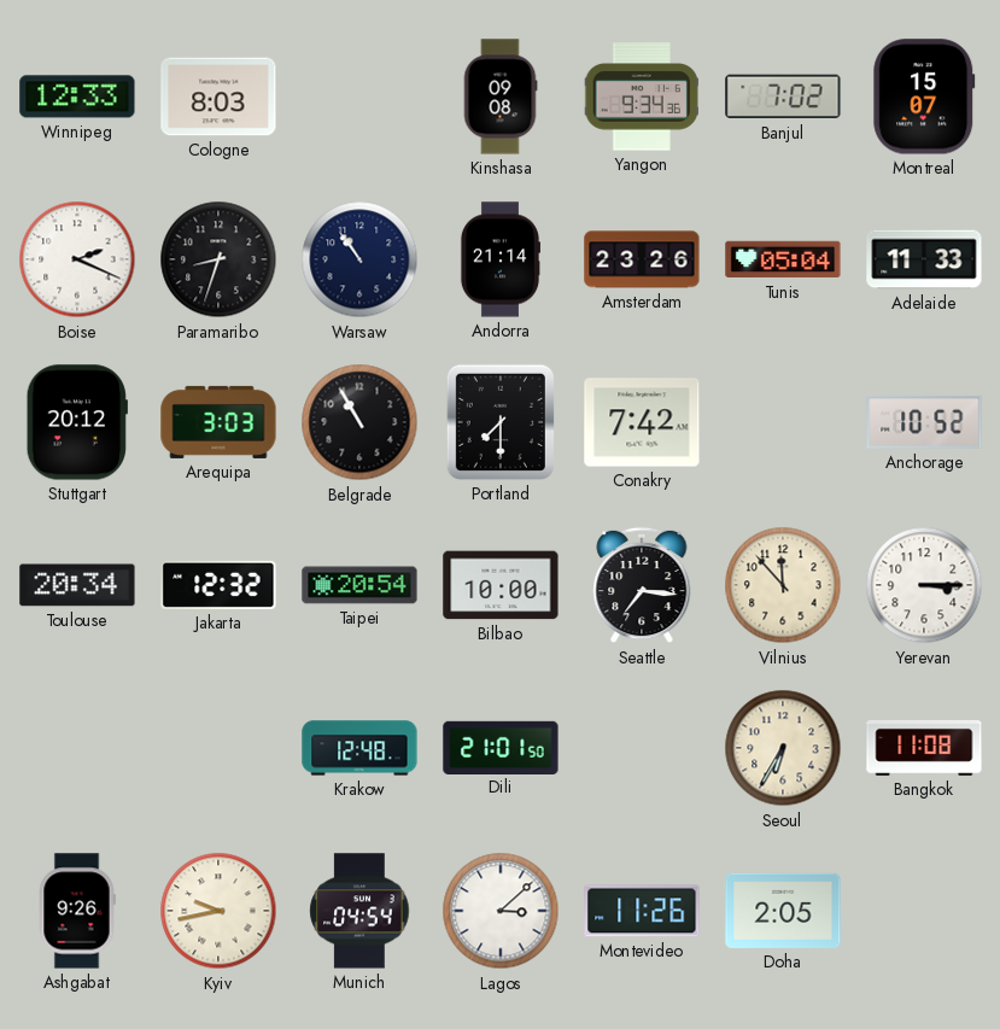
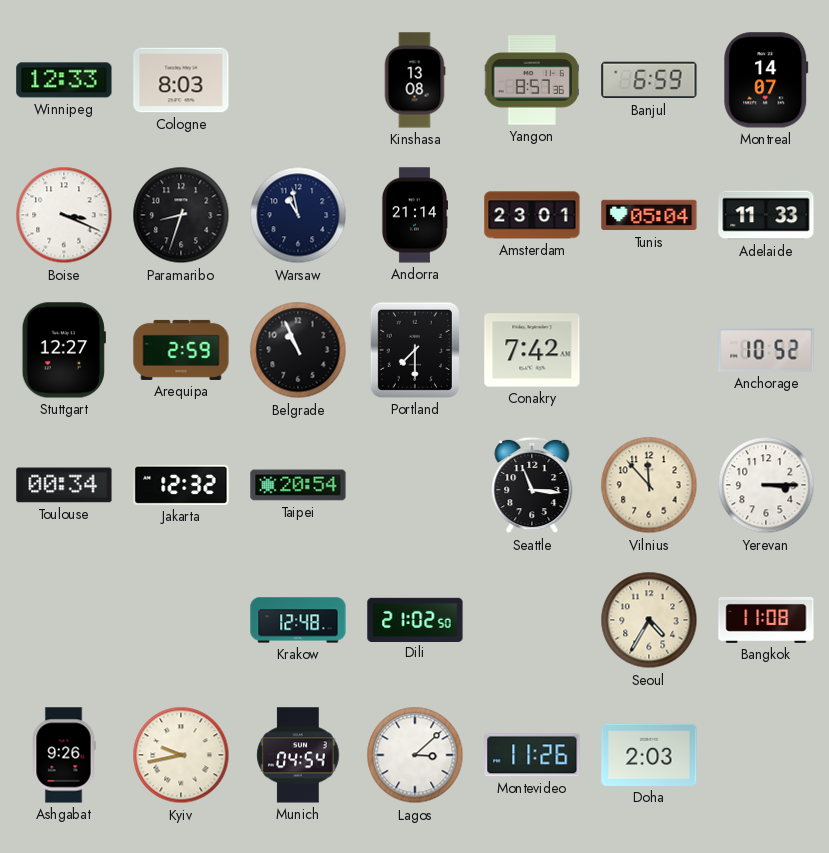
Kinshasa: 09:08 -> 13:08
Yangon: 9:34 -> 8:57
Banjul: 7:02 -> 6:59
Montreal: 15:07 -> 14:07
Boise: 2:19 -> 3:19
Warsaw: 10:54 -> 10:58
Amsterdam: 23:26 -> 23:01
Stuttgart: 20:12 -> 12:27
Arequipa: 3:03 -> 2:59
Belgrade: 10:55 -> 10:56
Toulouse: 20:34 -> 00:34
Bilbao: 10:00 -> none
Seattle: 7:16 -> 11:16
Dili: 21:01 -> 21:02
Seoul: 6:35 -> 4:35
Doha: 2:05 -> 2:03
